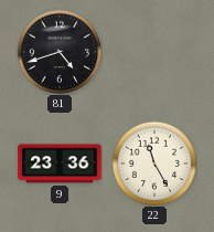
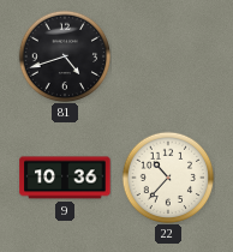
9: 23:36 -> 10:36
22: 11:25 -> 10:37
